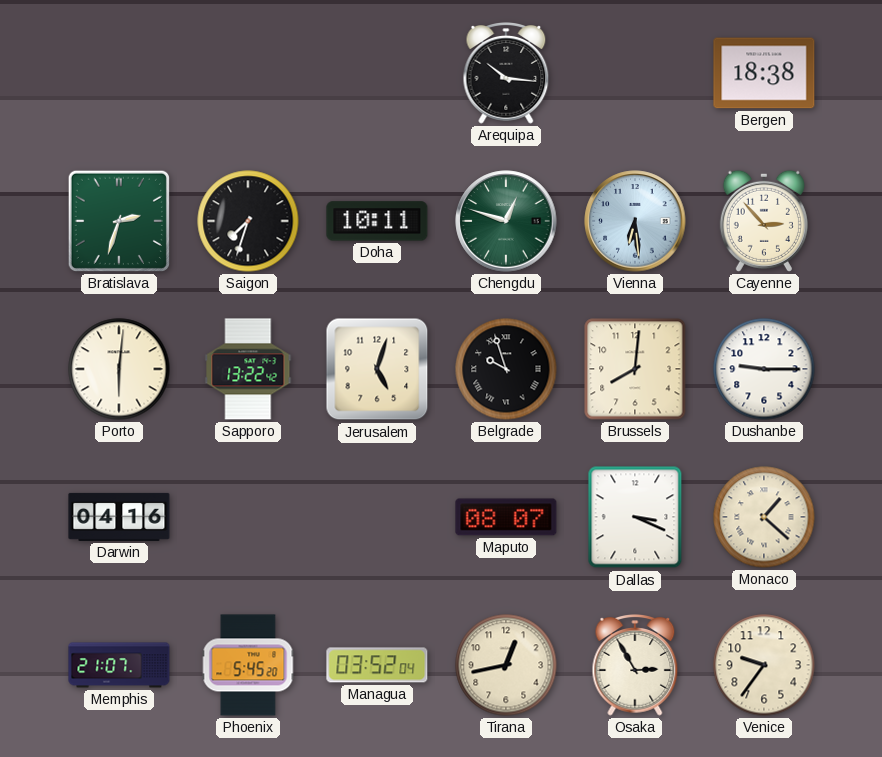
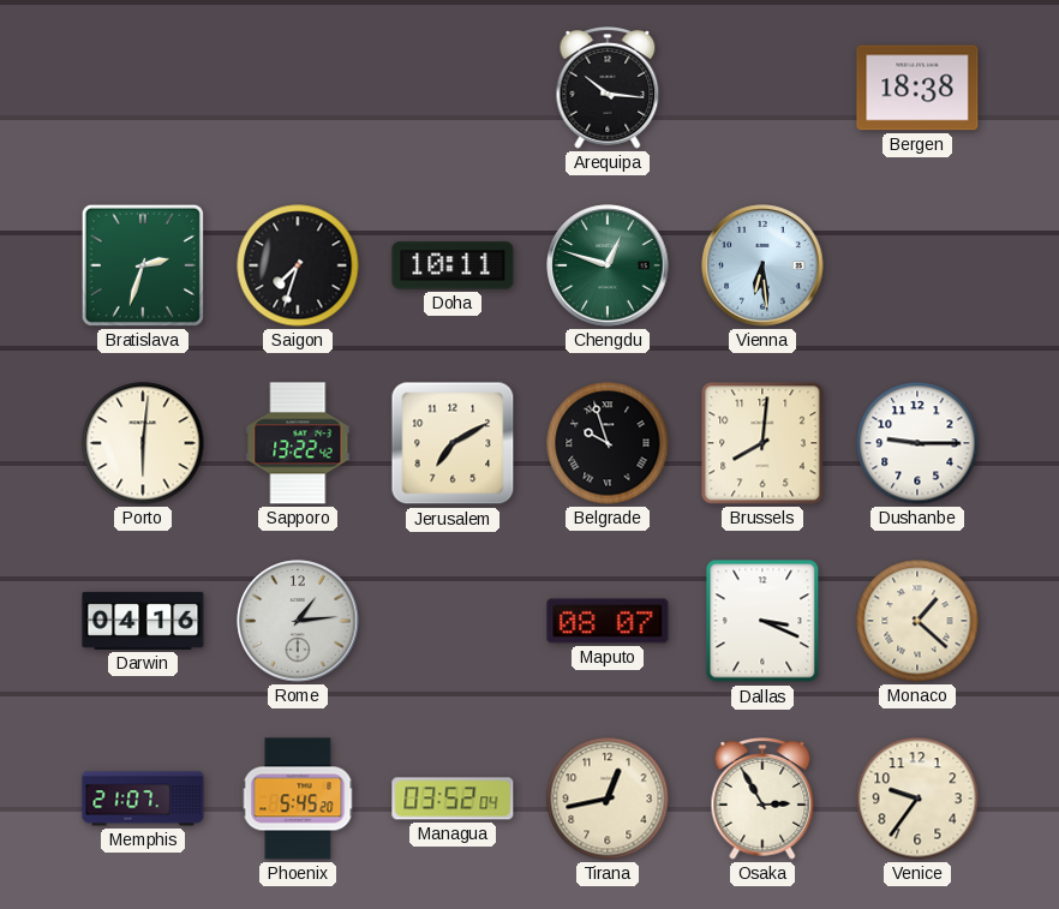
Cayenne: 2:53 -> none
Jerusalem: 5:03 -> 7:10
Rome: none -> 1:14
